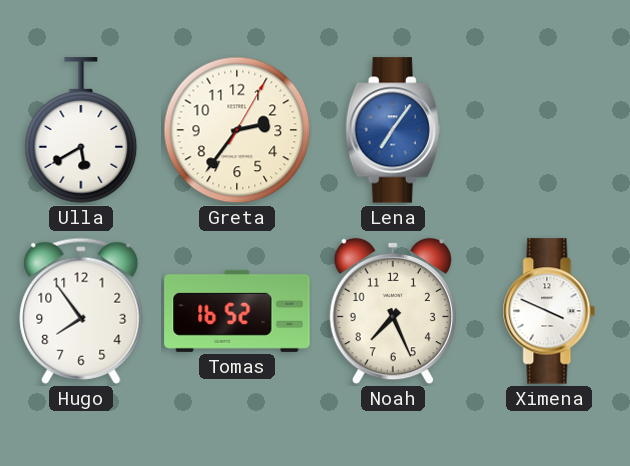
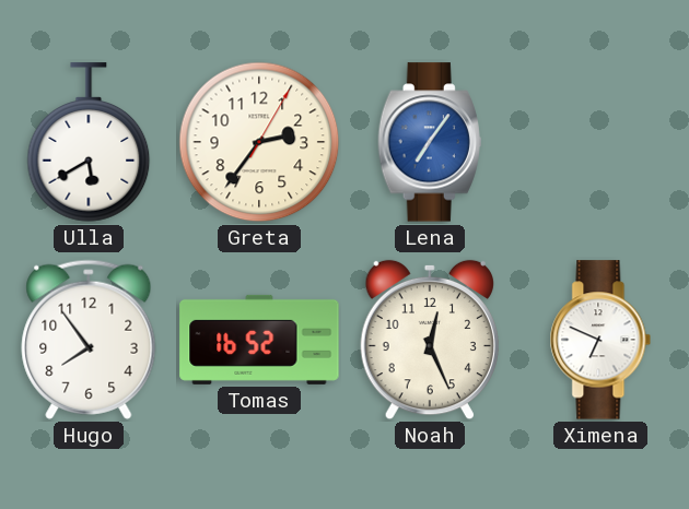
Noah: 7:26 -> 12:26
Ximena: 3:49 -> 6:49
